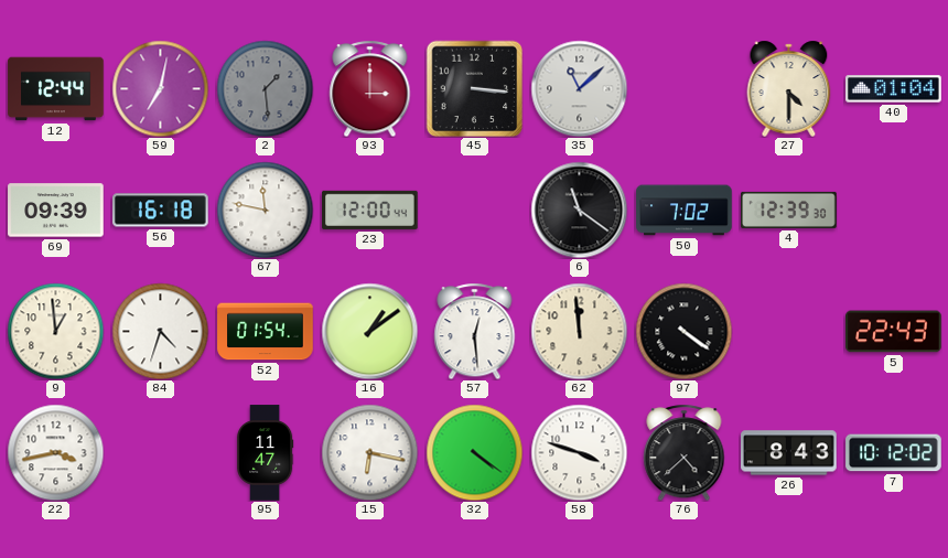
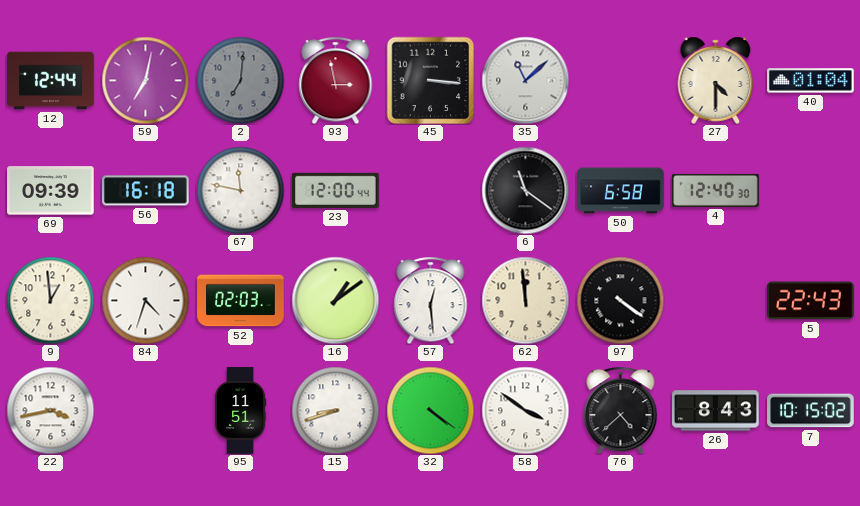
2: 1:29 -> 7:01
93: 3:00 -> 2:58
50: 7:02 -> 6:58
4: 12:39 -> 12:40
52: 01:54 -> 02:03
95: 11:47 -> 11:51
15: 6:17 -> 8:42
58: 3:48 -> 3:51
7: 10:12 -> 10:15
